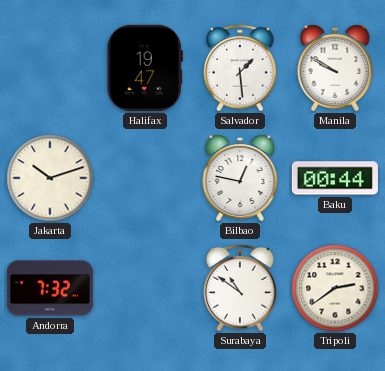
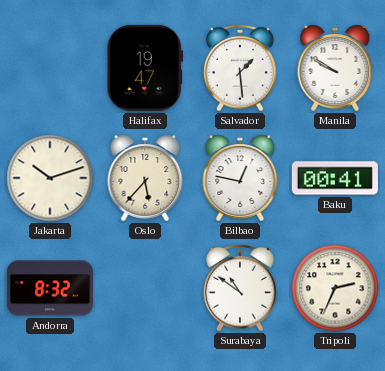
Oslo: none -> 5:37
Baku: 00:44 -> 00:41
Andorra: 7:32 -> 8:32
Tripoli: 2:39 -> 2:34
